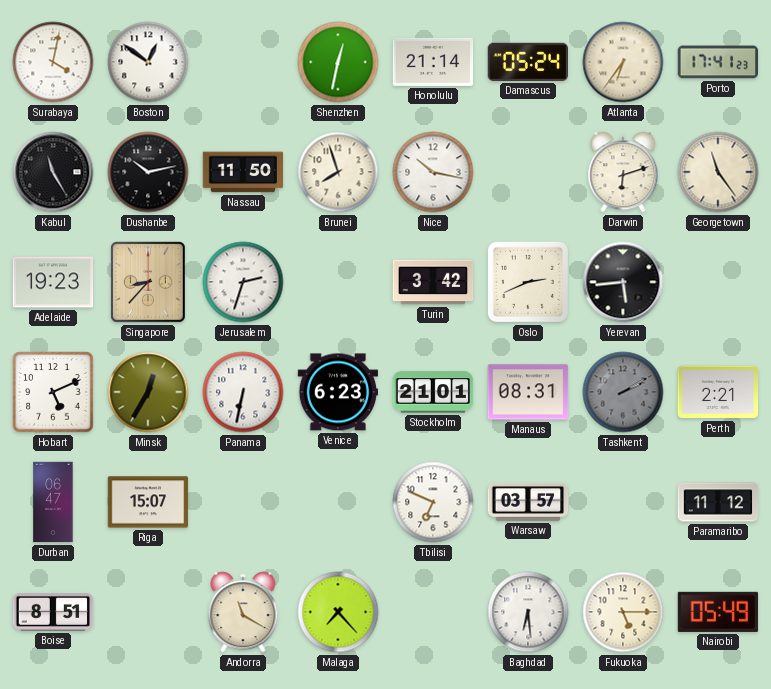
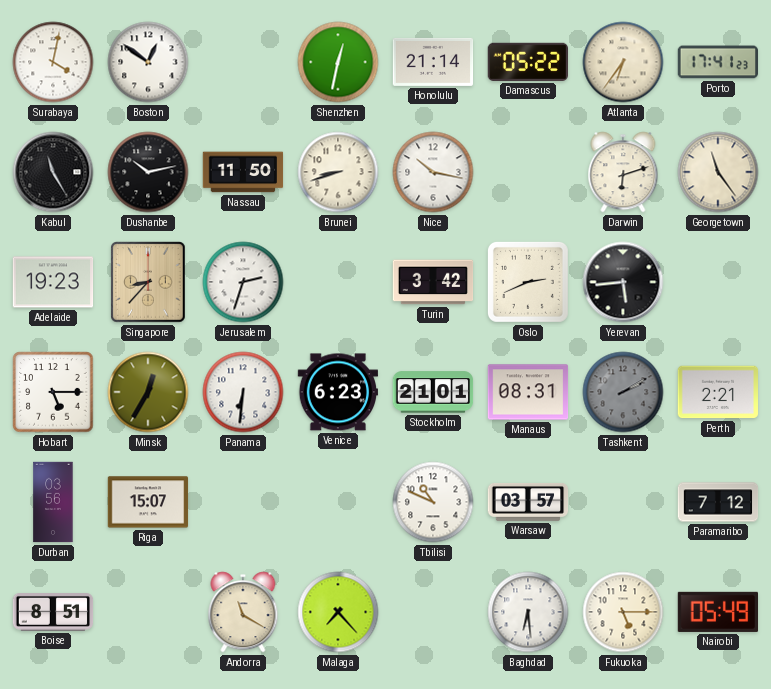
Damascus: 05:24 -> 05:22
Brunei: 7:57 -> 8:42
Hobart: 5:11 -> 5:15
Panama: 6:32 -> 6:31
Durban: 06:47 -> 03:56
Tbilisi: 6:49 -> 10:49
Paramaribo: 11:12 -> 7:12
